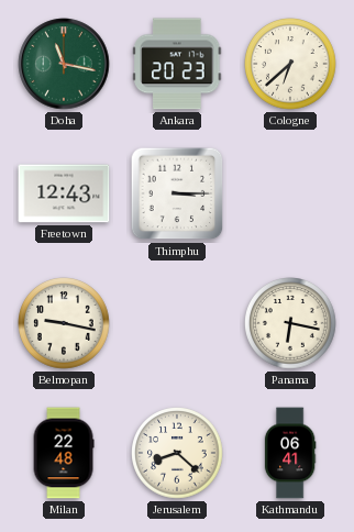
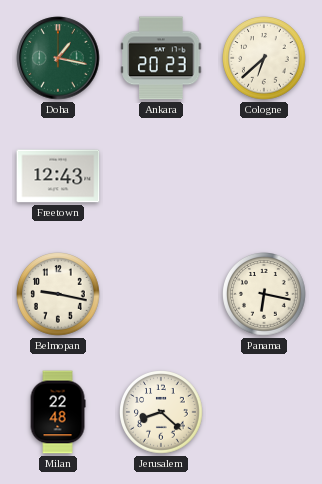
Doha: 11:17 -> 1:17
Thimphu: 3:15 -> none
Kathmandu: 06:41 -> none
